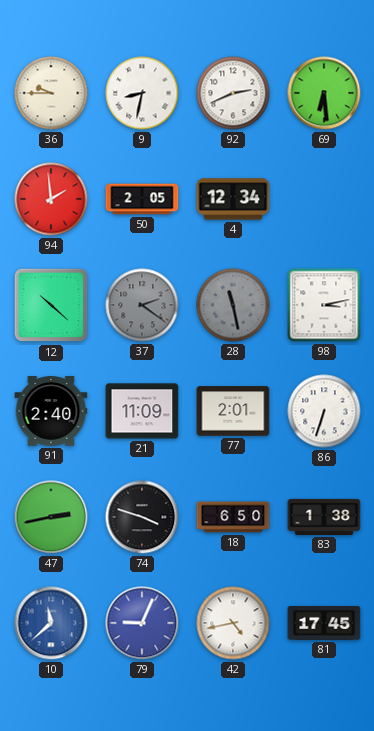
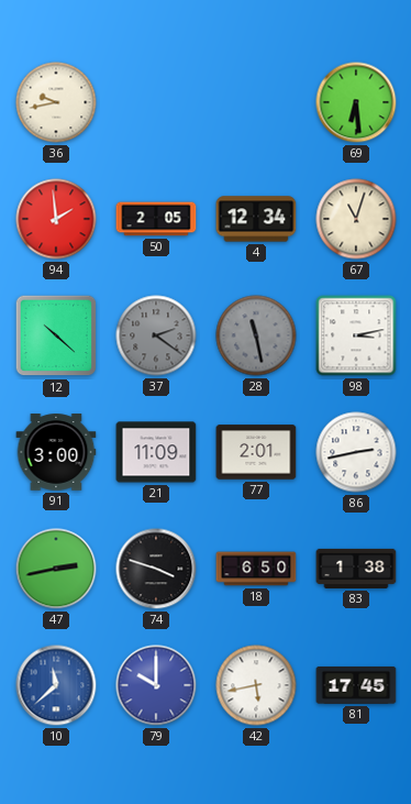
36: 9:45 -> 9:43
9: 8:32 -> none
92: 2:41 -> none
67: none -> 11:03
91: 2:40 -> 3:00
86: 6:33 -> 2:43
79: 9:04 -> 10:00
42: 4:43 -> 5:43
